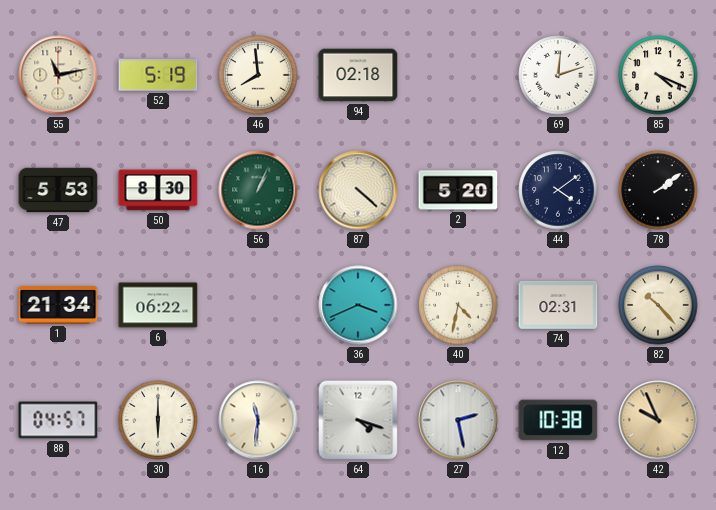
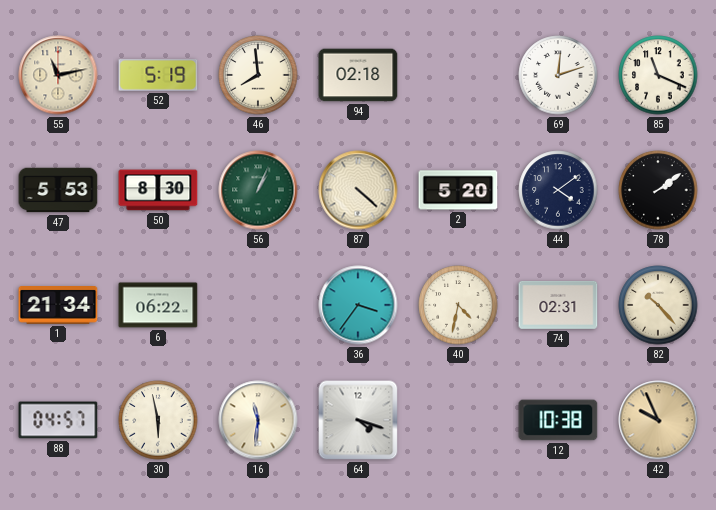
85: 4:19 -> 11:19
36: 3:41 -> 3:36
30: 6:00 -> 5:58
27: 2:28 -> none
